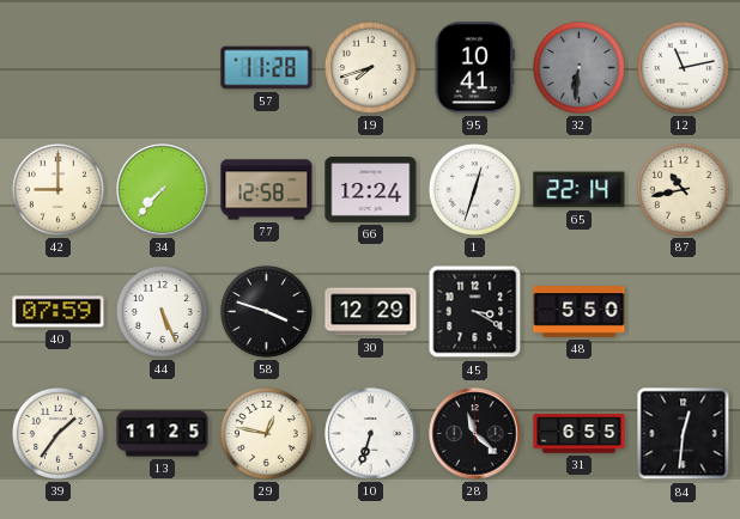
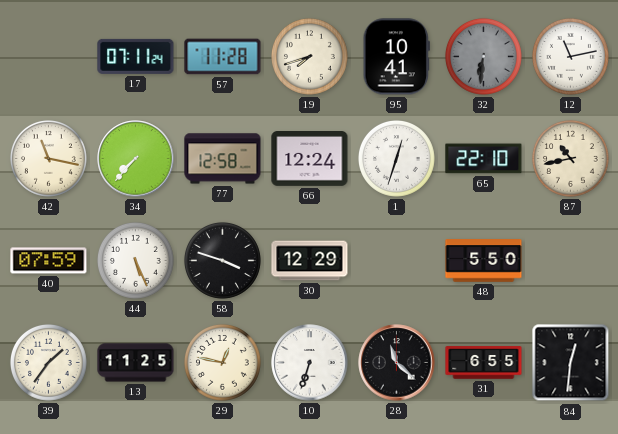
17: none -> 07:11
42: 9:00 -> 11:17
65: 22:14 -> 22:10
45: 3:20 -> none
